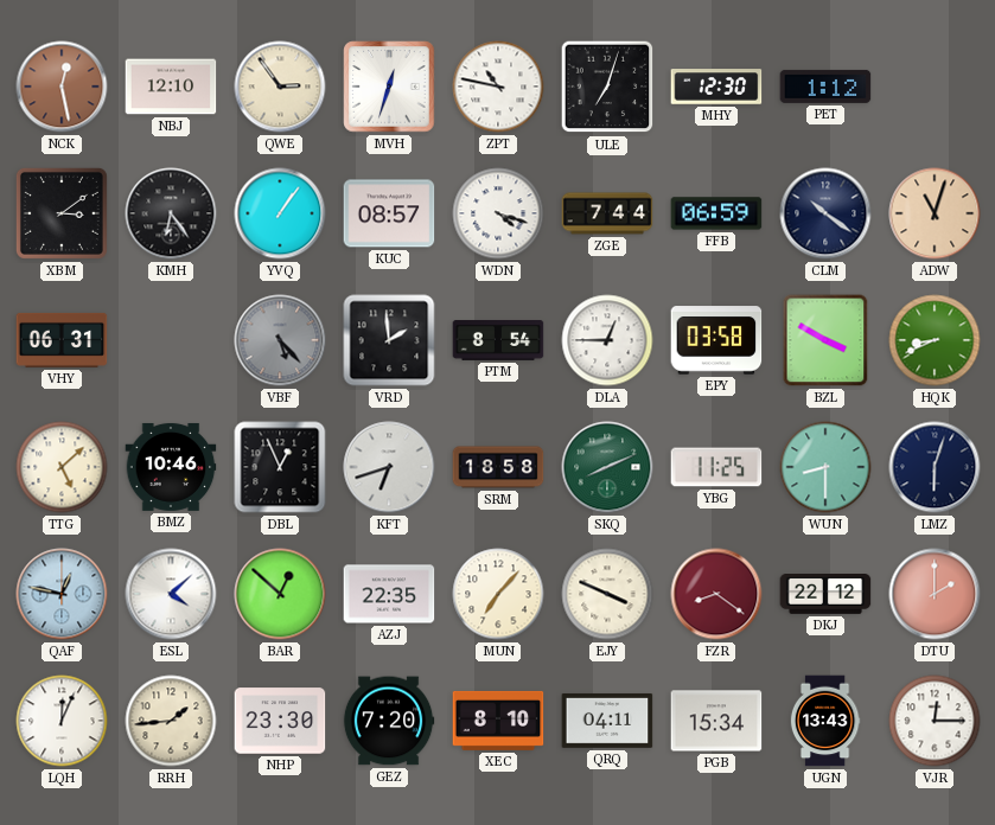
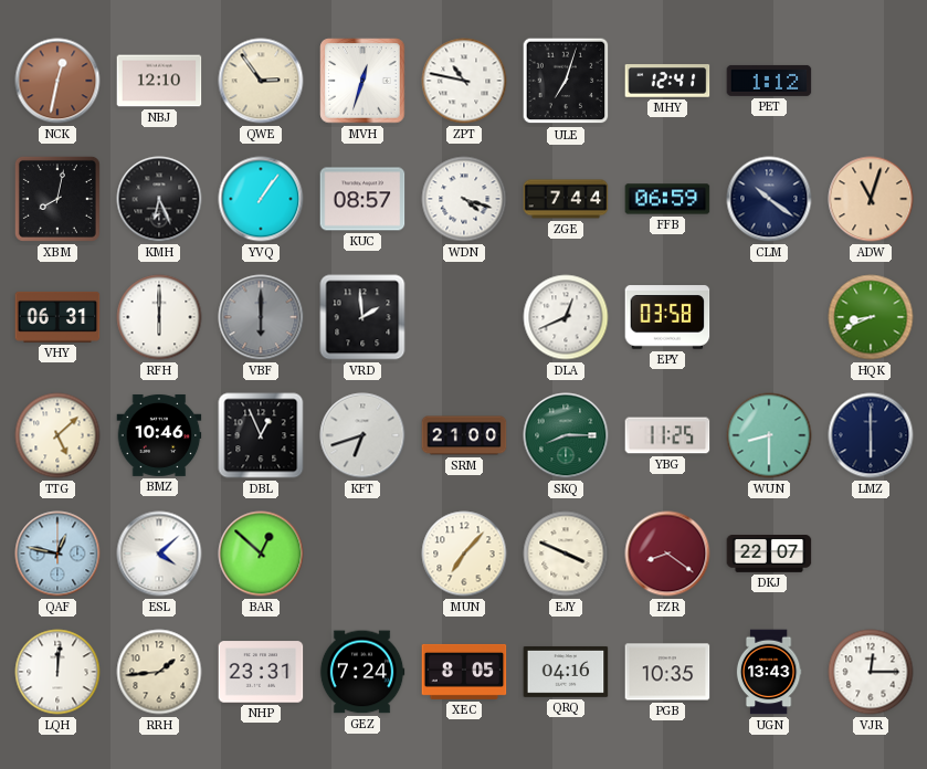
NCK: 12:28 -> 12:32
MHY: 12:30 -> 12:41
XBM: 3:09 -> 8:02
KMH: 6:24 -> 6:26
RFH: none -> 6:00
VBF: 5:23 -> 6:00
PTM: 8:54 -> none
DLA: 12:45 -> 12:41
BZL: 3:50 -> none
SRM: 18:58 -> 21:00
SKQ: 8:11 -> 8:15
LMZ: 6:03 -> 6:00
AZJ: 22:35 -> none
DKJ: 22:12 -> 22:07
DTU: 2:00 -> none
LQH: 12:04 -> 12:01
NHP: 23:30 -> 23:31
GEZ: 7:20 -> 7:24
XEC: 8:10 -> 8:05
QRQ: 04:11 -> 04:16
PGB: 15:34 -> 10:35
